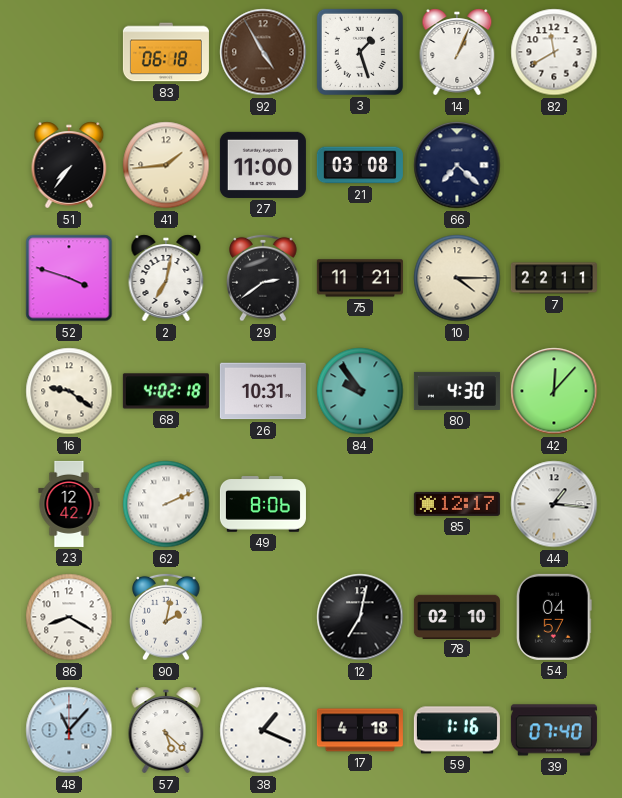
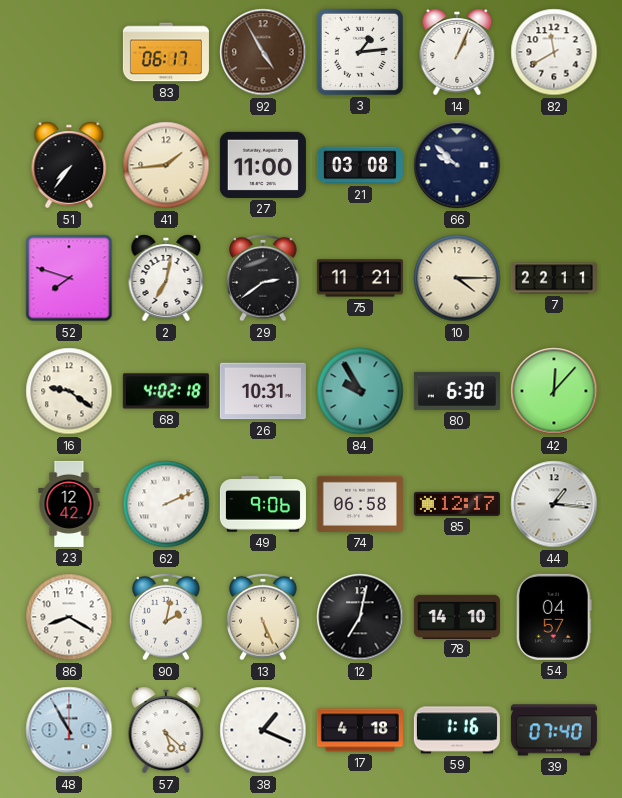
83: 06:18 -> 06:17
3: 1:27 -> 1:14
66: 7:22 -> 9:52
52: 3:48 -> 7:48
84: 9:54 -> 9:55
80: 4:30 -> 6:30
49: 8:06 -> 9:06
74: none -> 06:58
13: none -> 5:26
78: 02:10 -> 14:10
48: 11:07 -> 10:55
